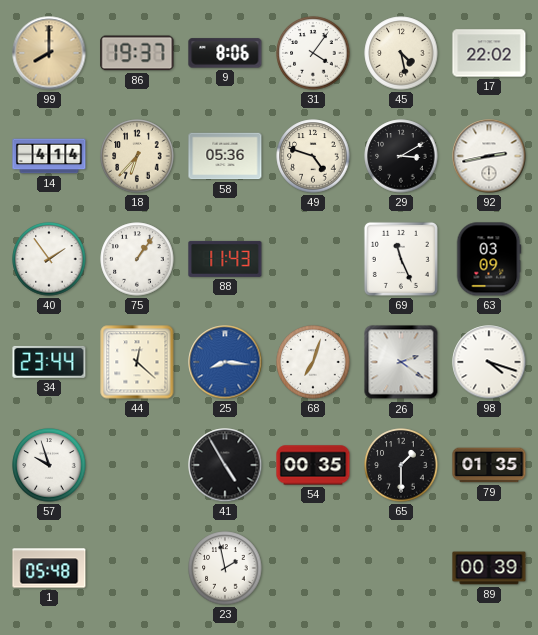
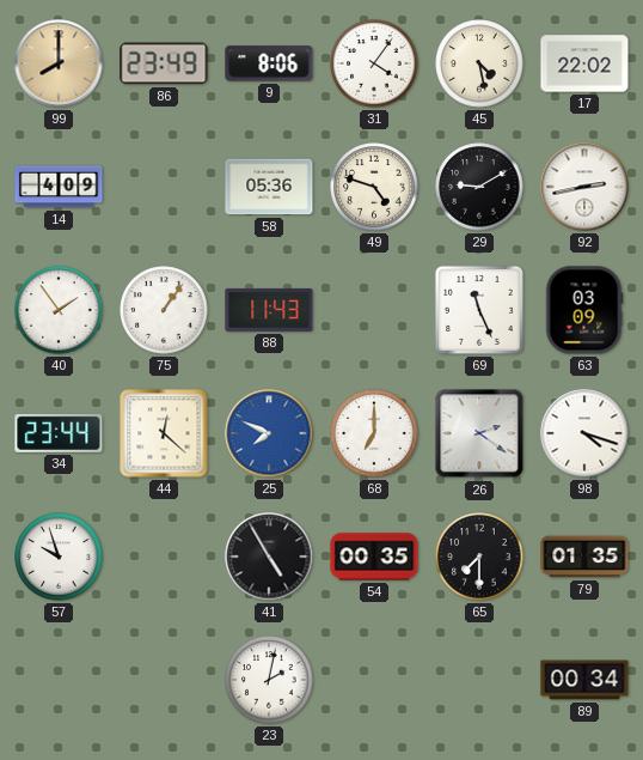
86: 19:37 -> 23:49
14: 4:14 -> 4:09
18: 6:37 -> none
29: 3:10 -> 9:10
25: 8:16 -> 7:49
68: 7:03 -> 7:00
65: 1:30 -> 7:30
1: 05:48 -> none
23: 1:58 -> 2:02
89: 00:39 -> 00:34
